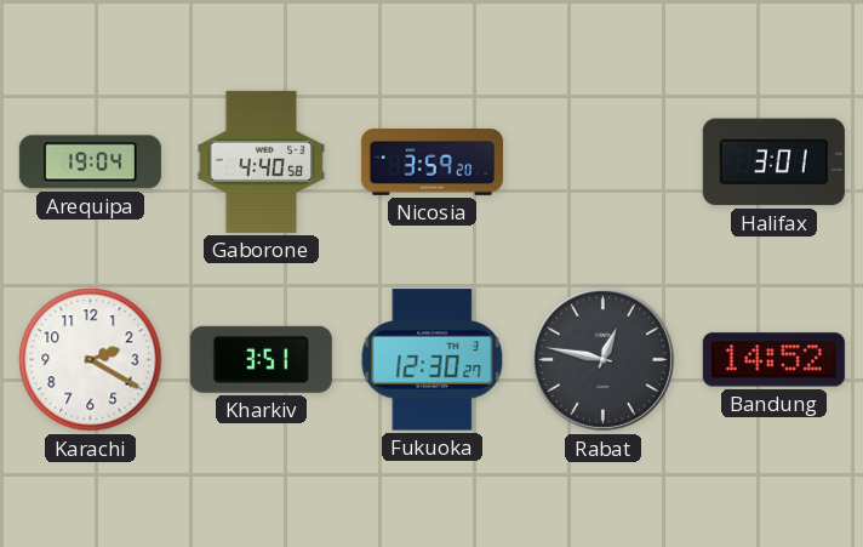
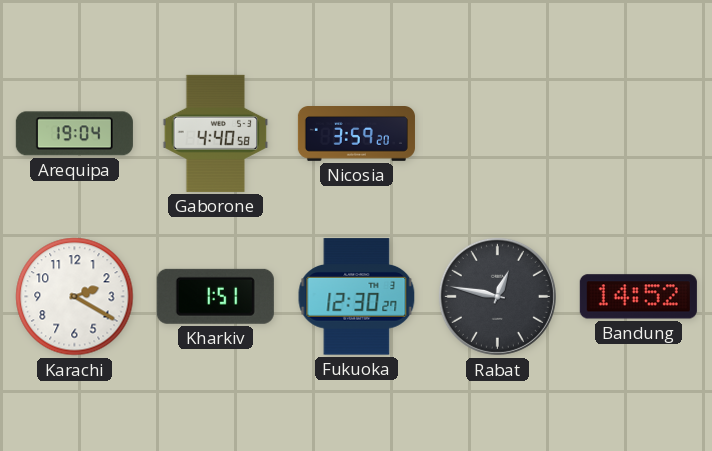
Halifax: 3:01 -> none
Kharkiv: 3:51 -> 1:51
